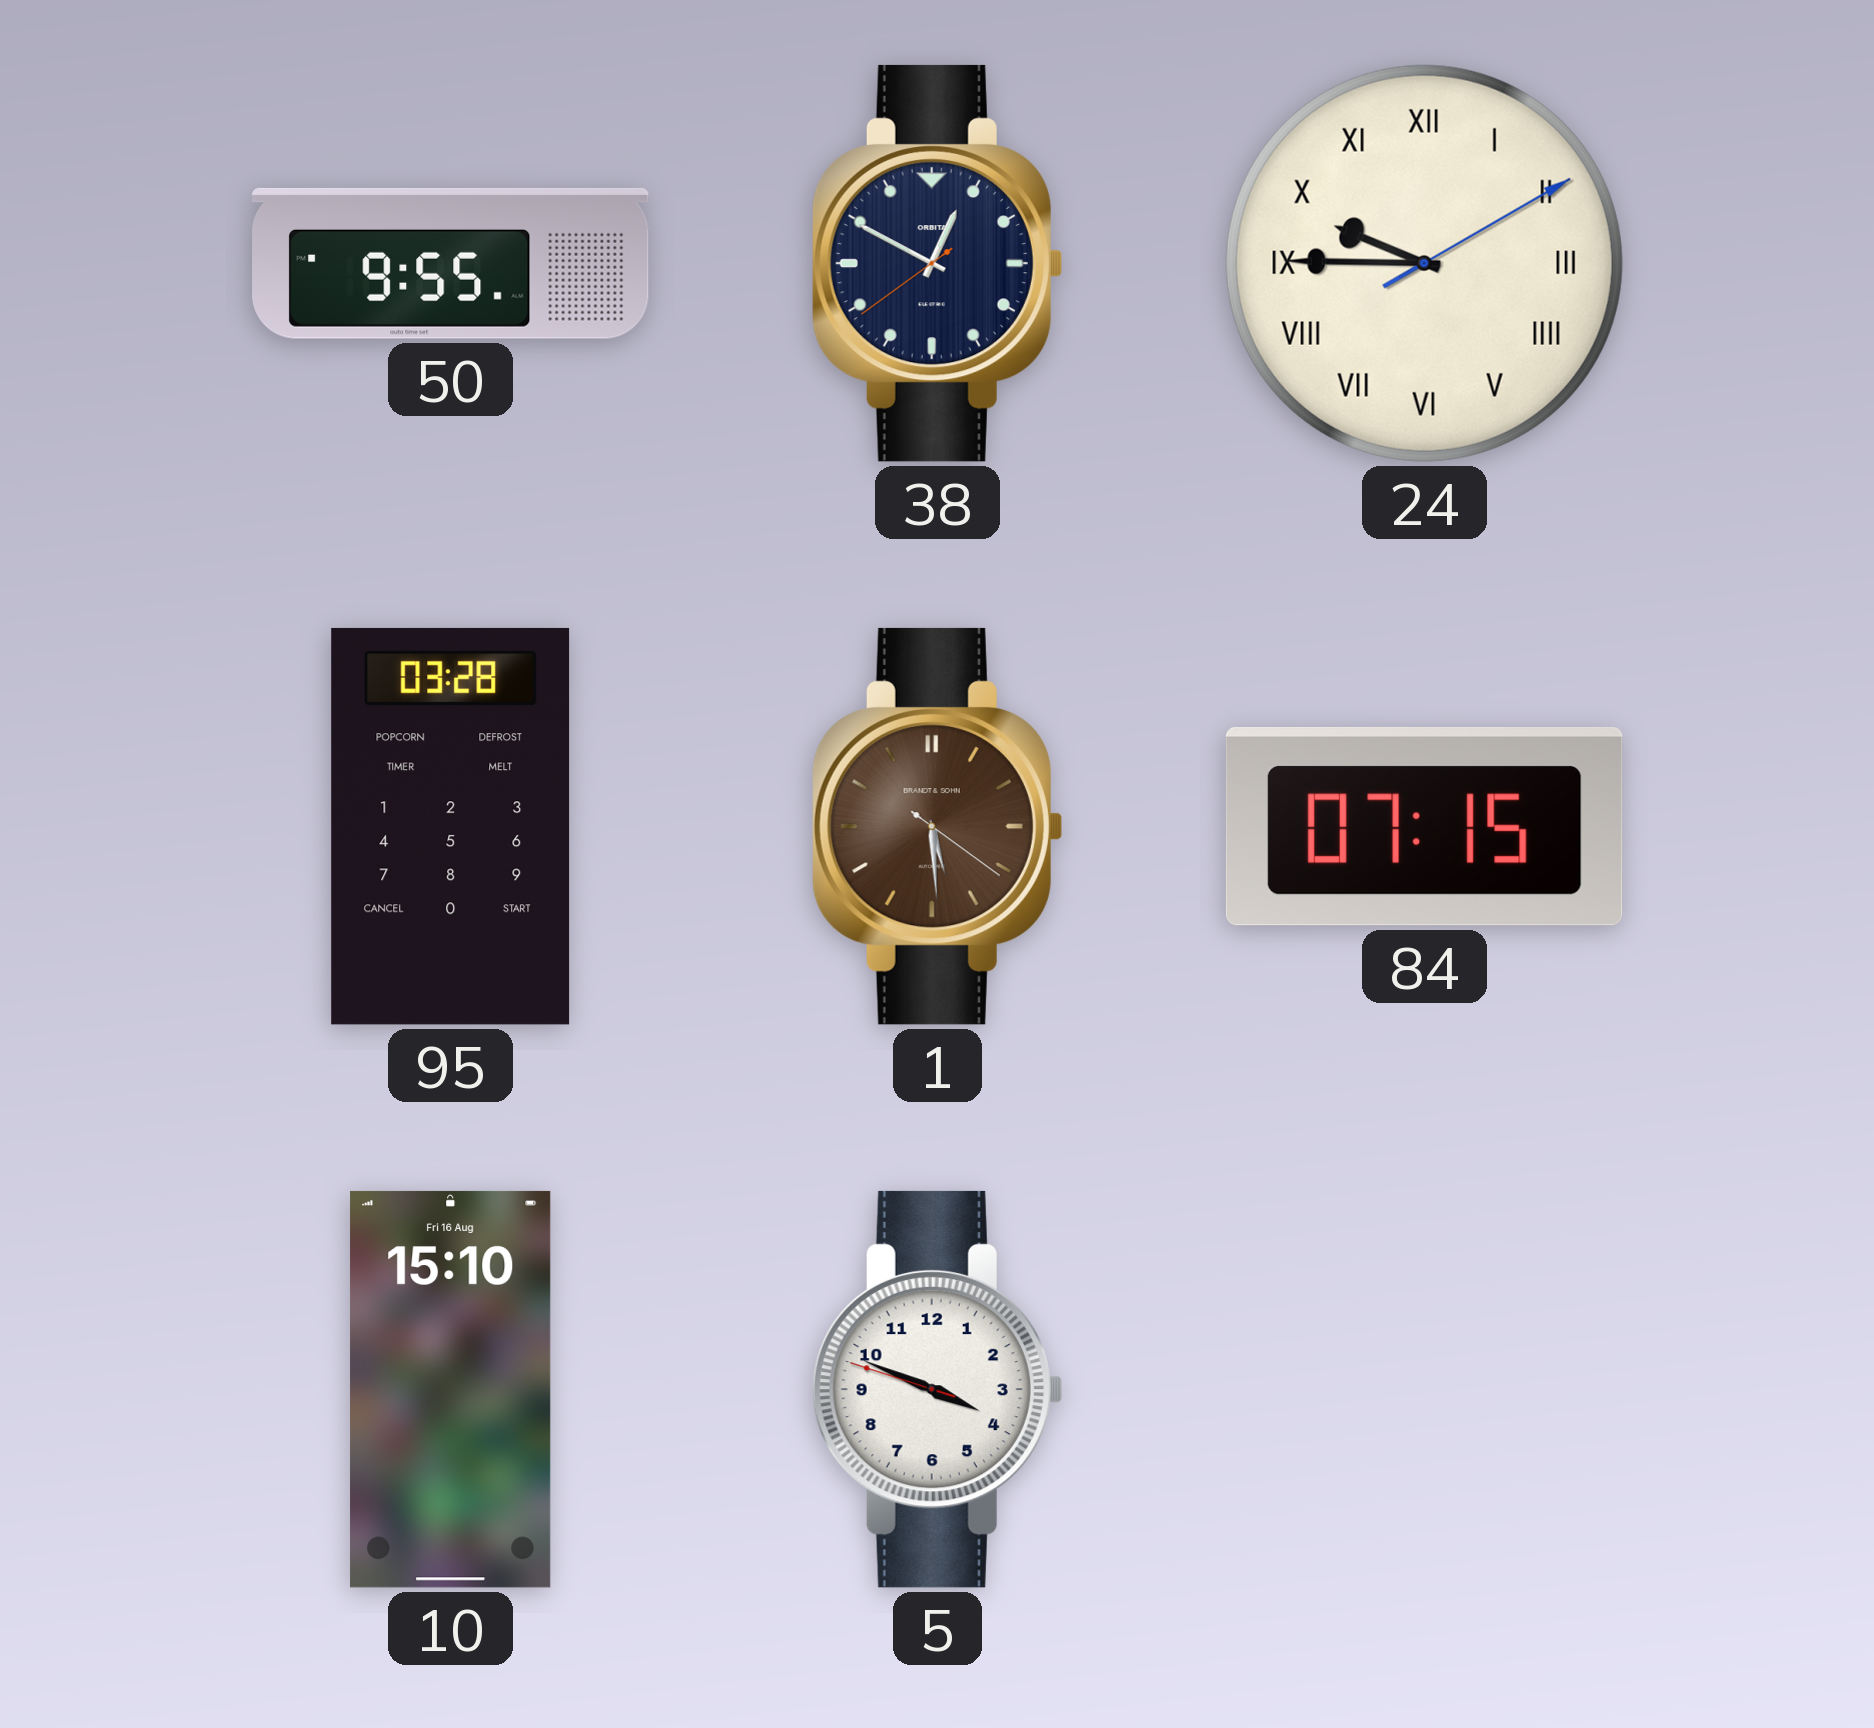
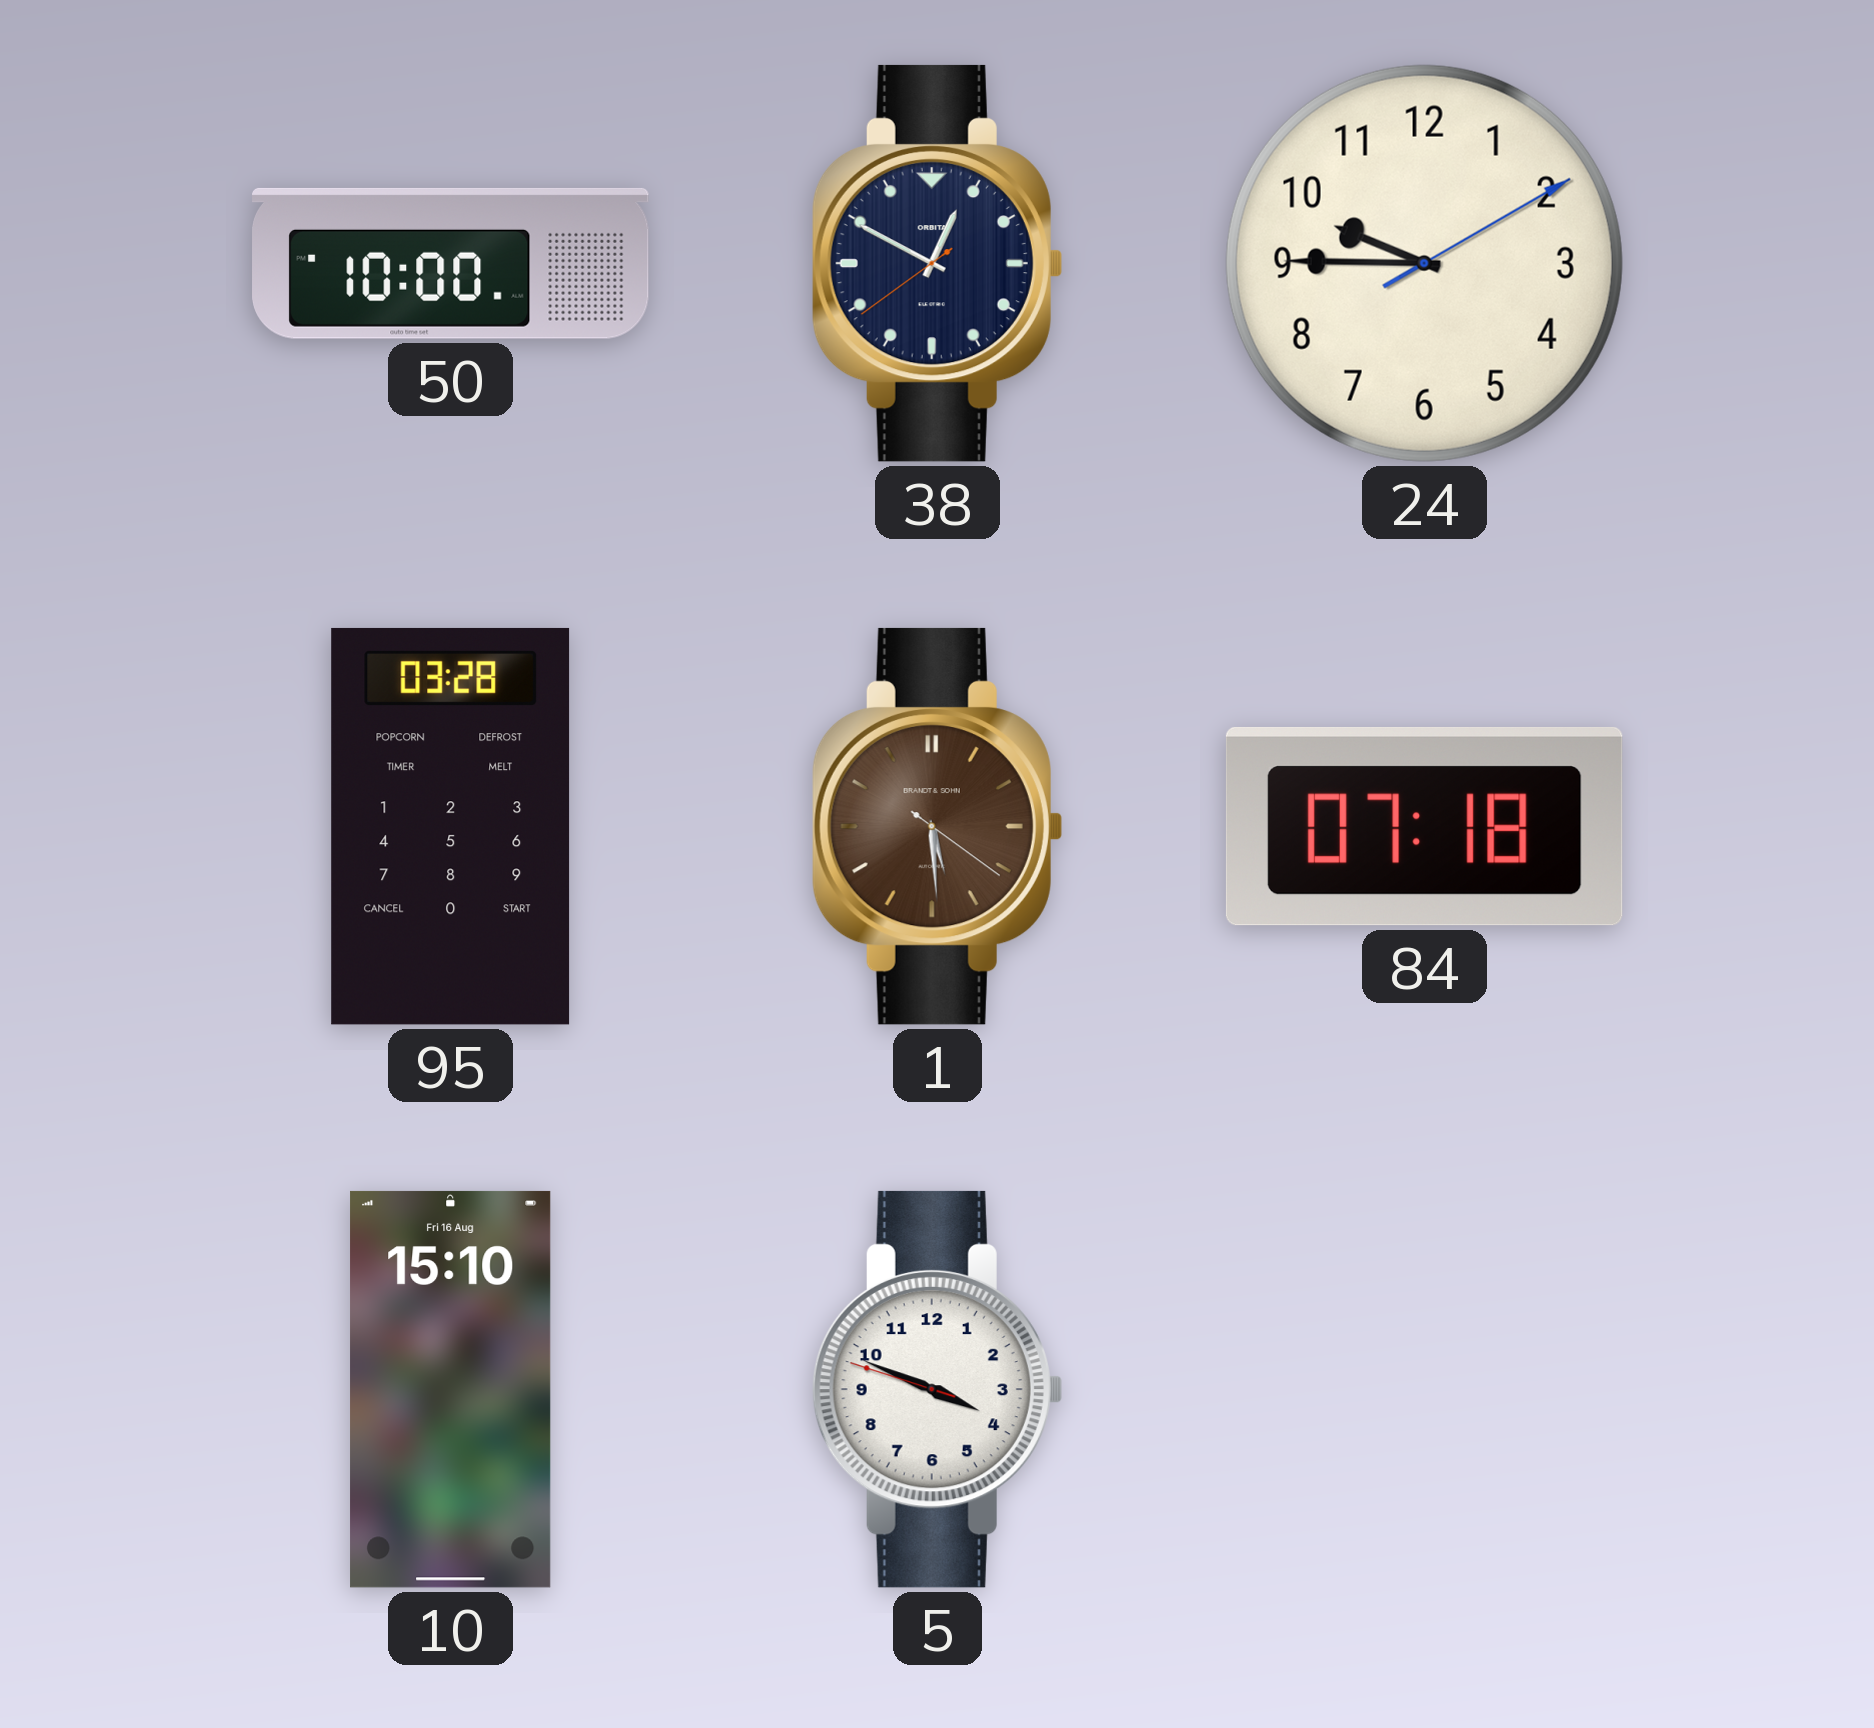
50: 9:55 -> 10:00
24 numerals: Roman -> Arabic
84: 07:15 -> 07:18
